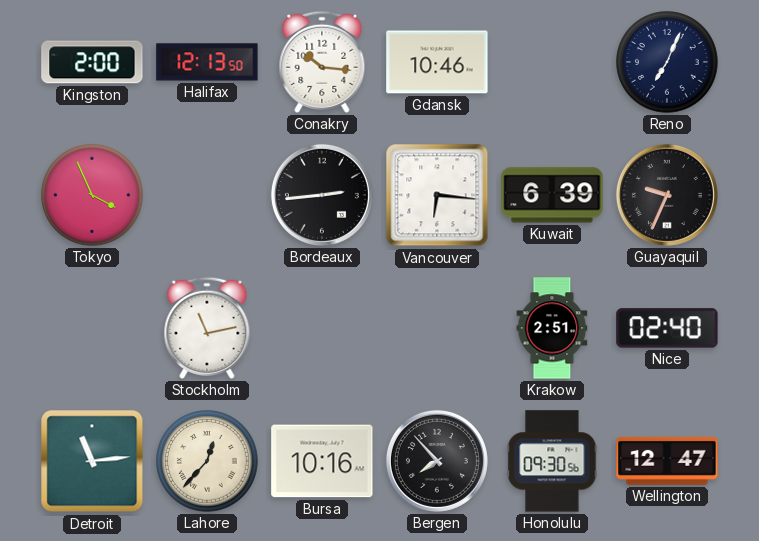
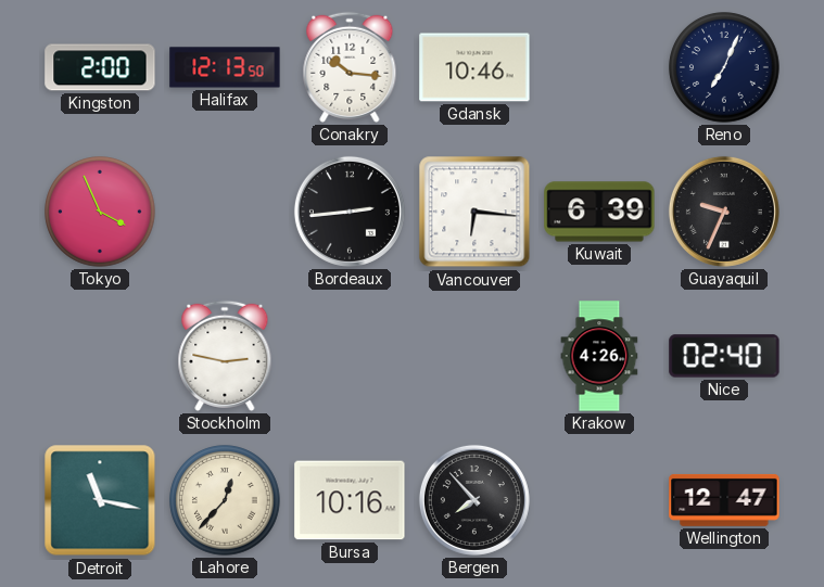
Stockholm: 11:13 -> 2:47
Krakow: 2:51 -> 4:26
Detroit: 11:14 -> 11:17
Honolulu: 09:30 -> none
